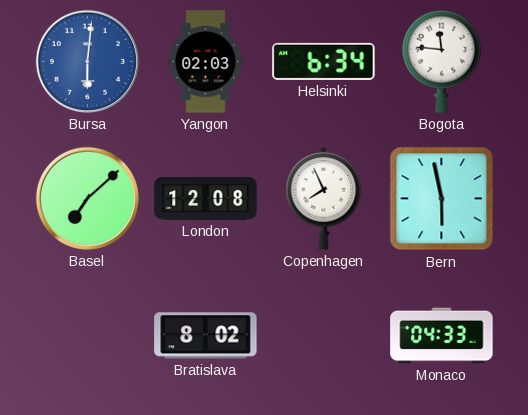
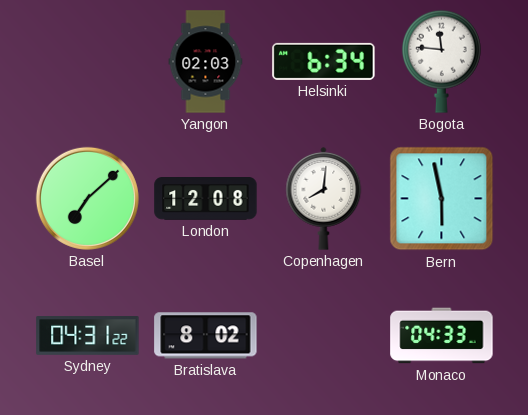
Bursa: 6:01 -> none
Copenhagen: 7:56 -> 8:01
Sydney: none -> 04:31
